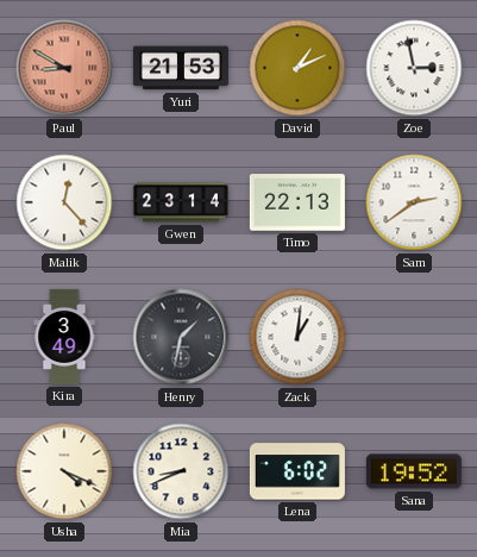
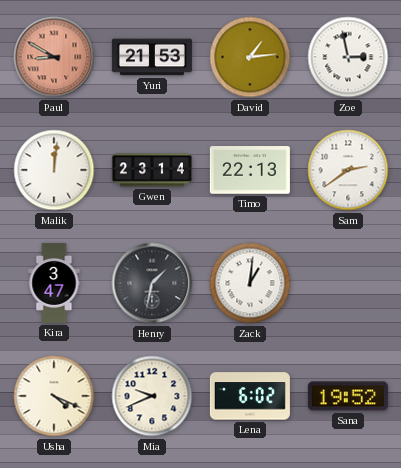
David: 1:11 -> 1:14
Malik: 12:23 -> 12:01
Kira: 3:49 -> 3:47
Mia: 8:41 -> 9:41
